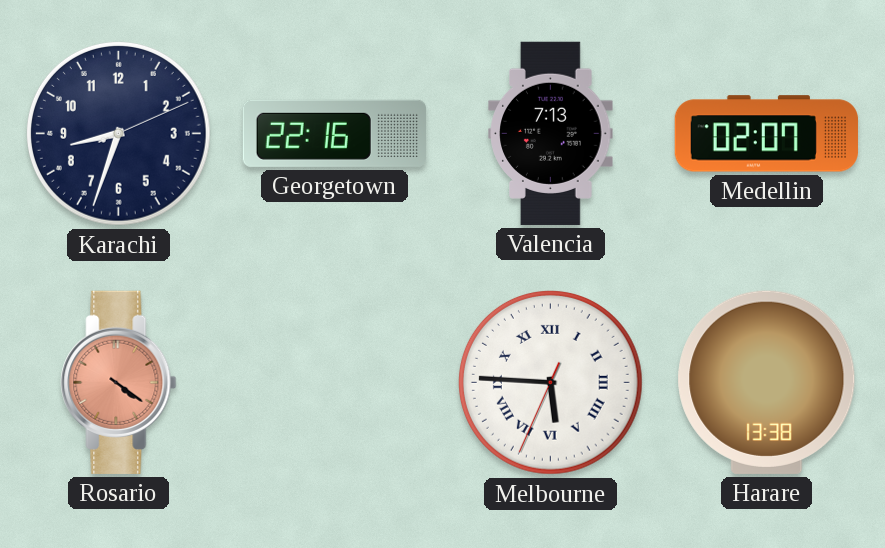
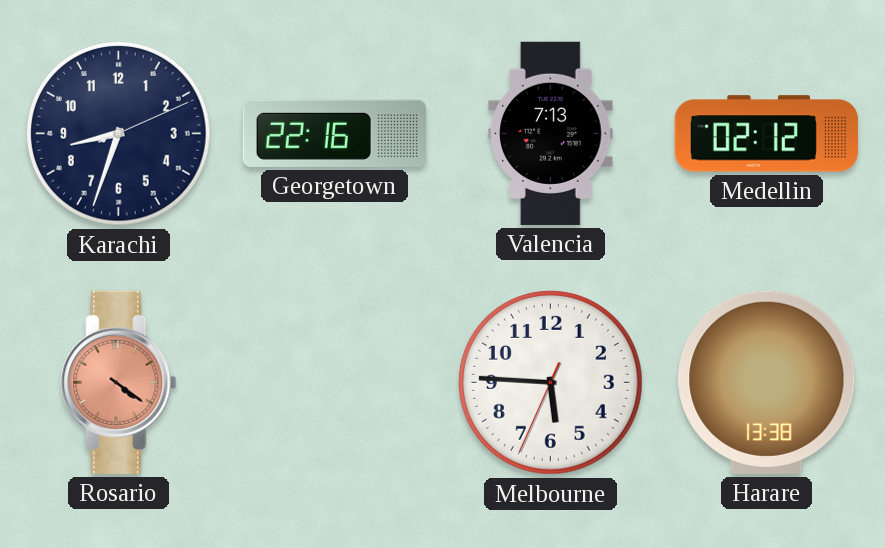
Medellin: 02:07 -> 02:12
Melbourne numerals: Roman -> Arabic
